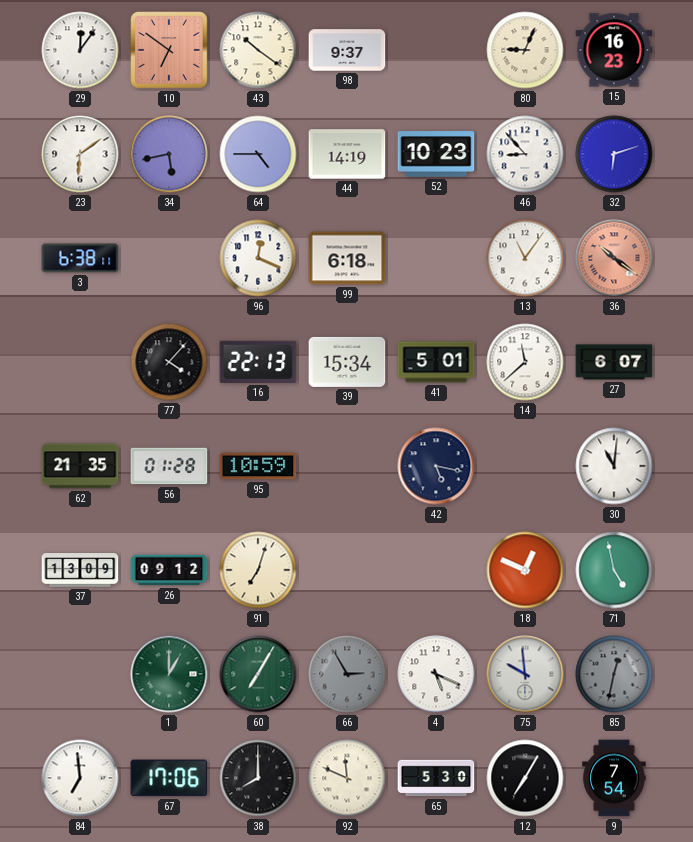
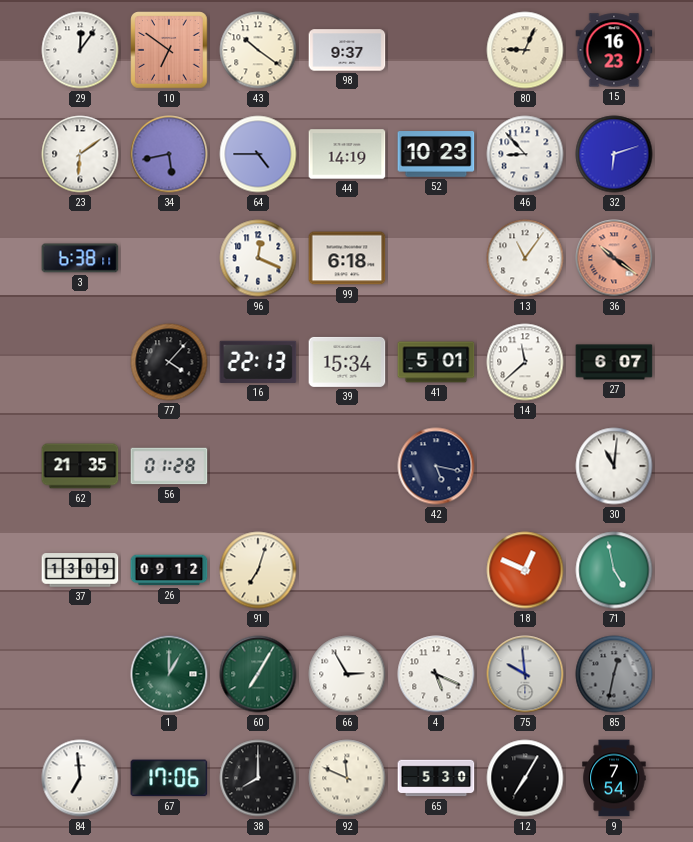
95: 10:59 -> none
66 dial: grey -> white
